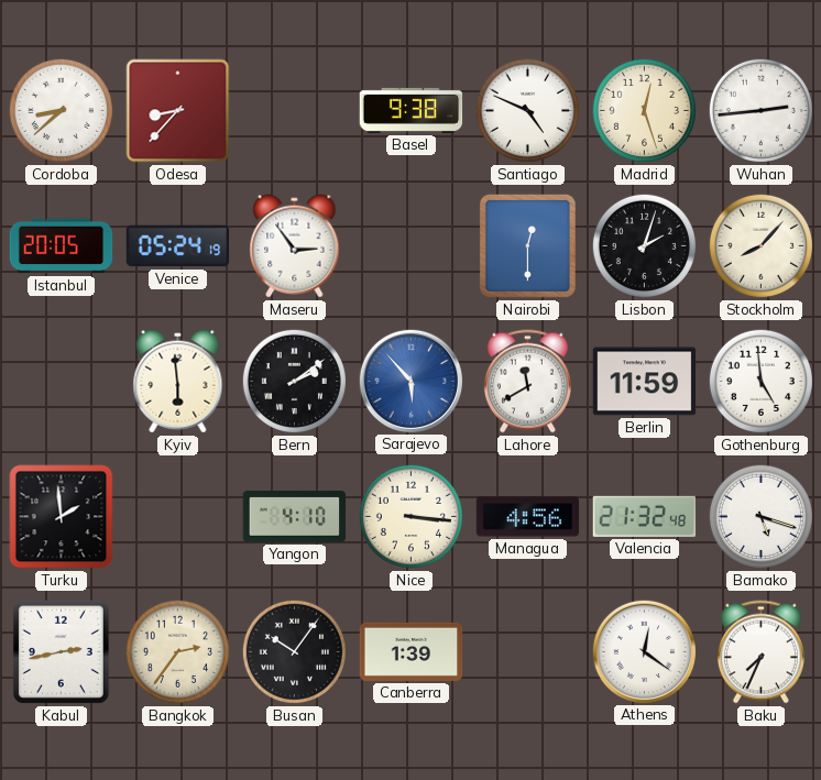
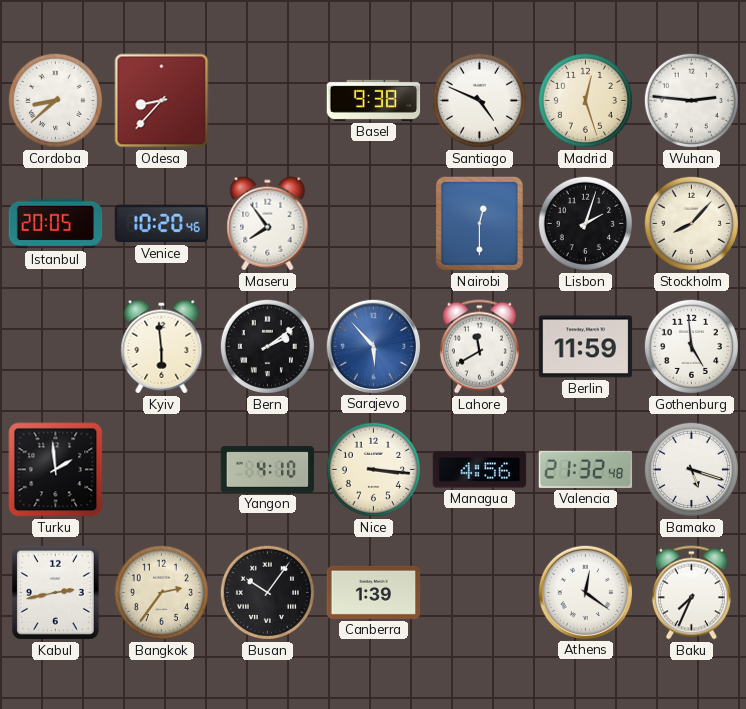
Wuhan: 2:44 -> 2:46
Venice: 05:24 -> 10:20
Maseru: 2:54 -> 7:54
